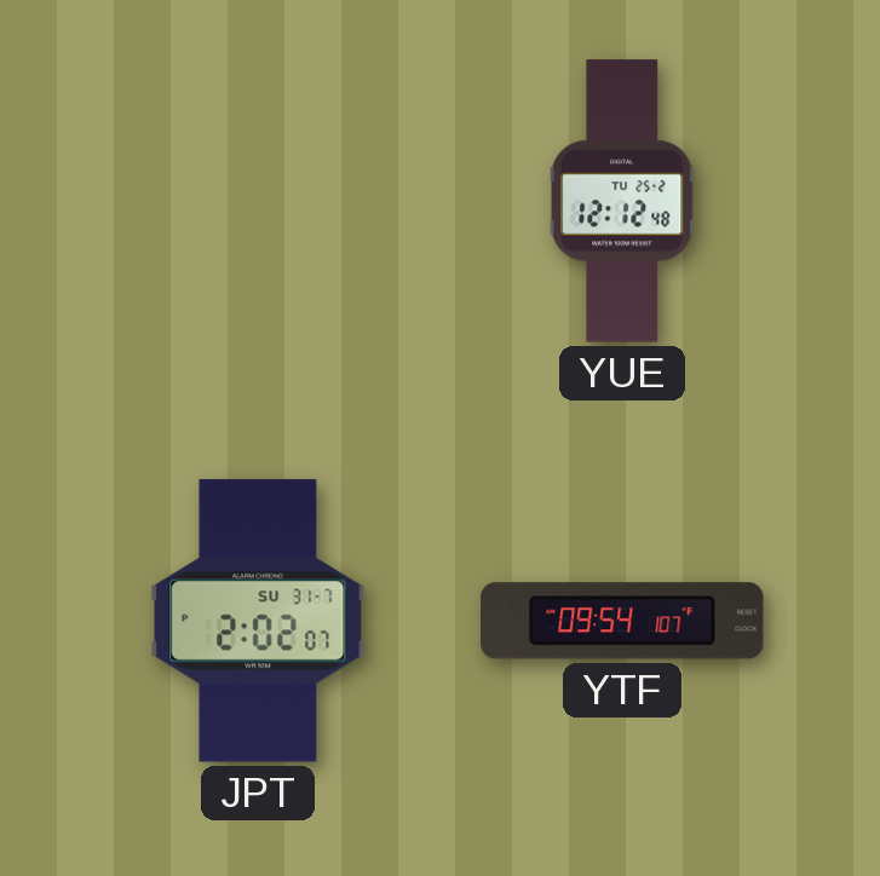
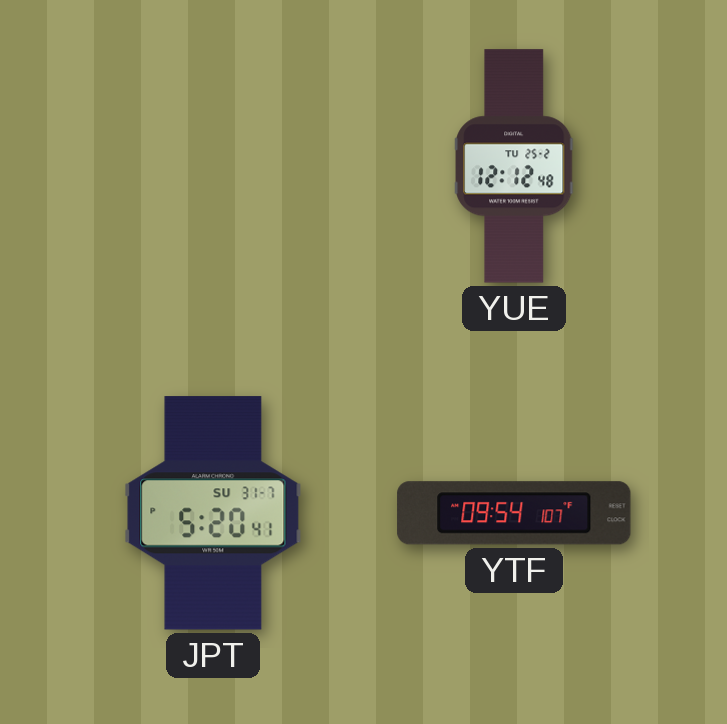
JPT: 2:02 -> 5:20
